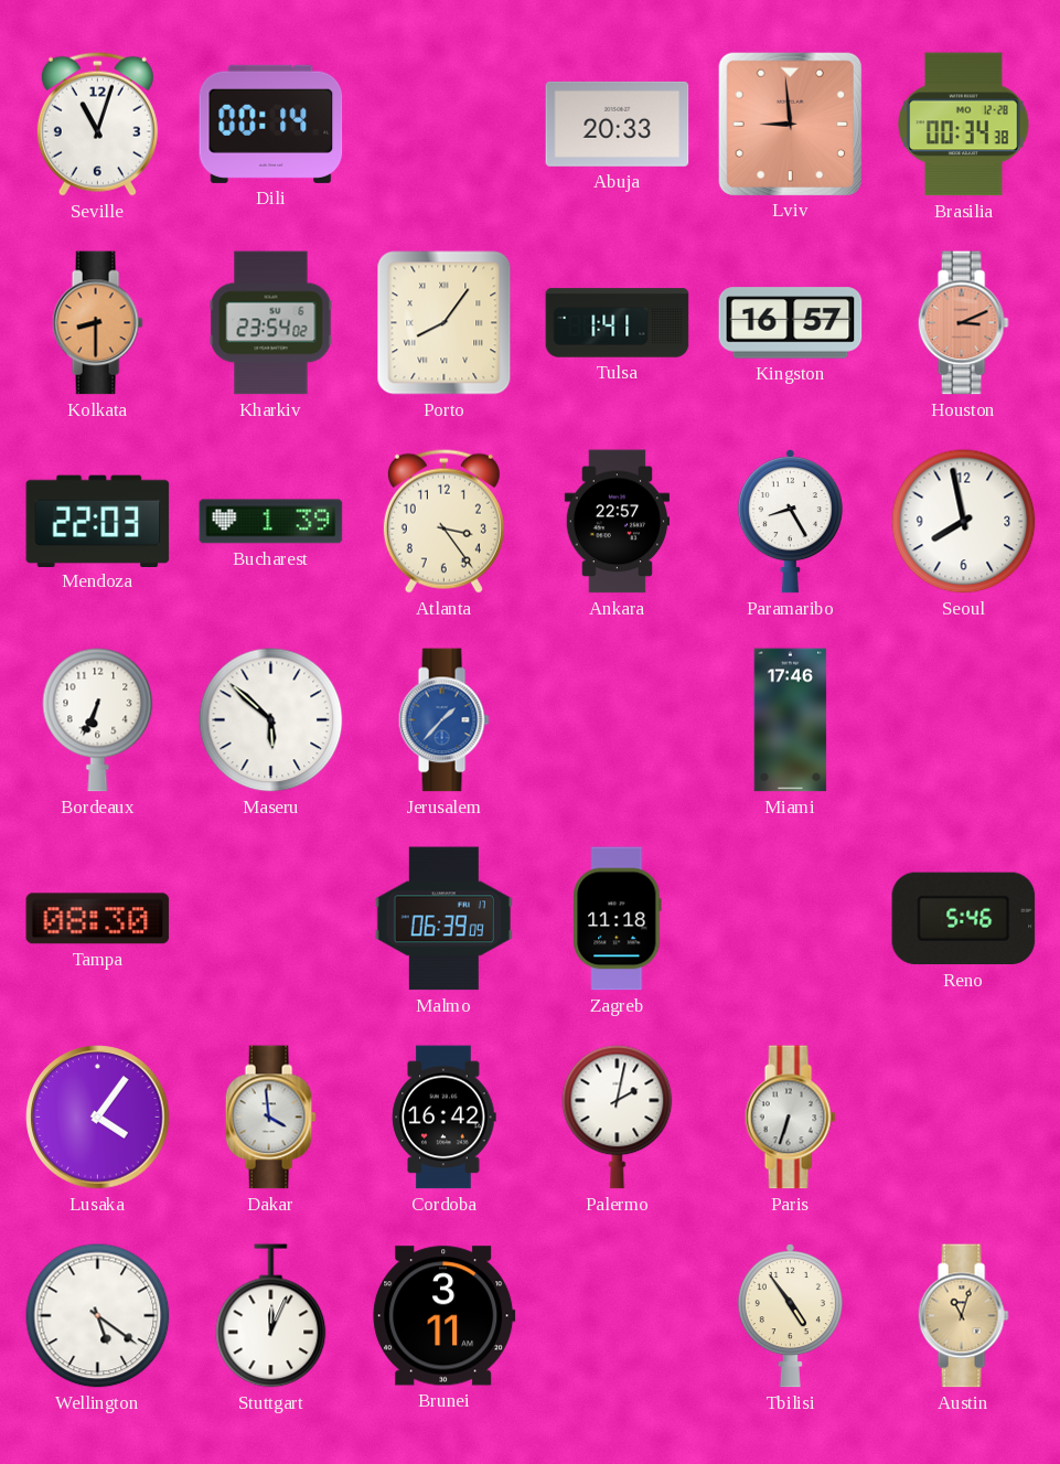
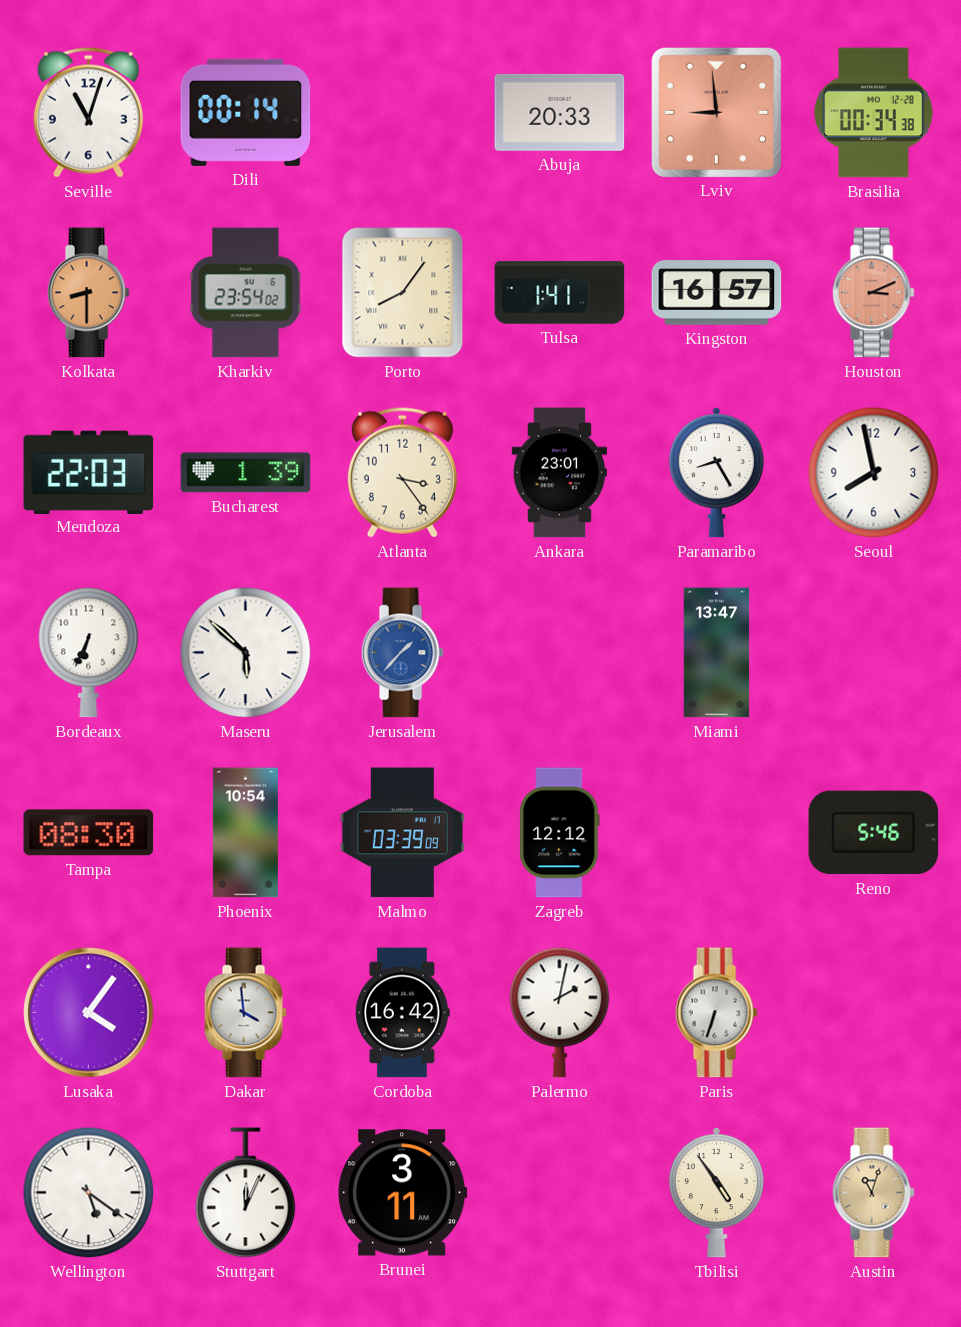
Ankara: 22:57 -> 23:01
Miami: 17:46 -> 13:47
Phoenix: none -> 10:54
Malmo: 06:39 -> 03:39
Zagreb: 11:18 -> 12:12
